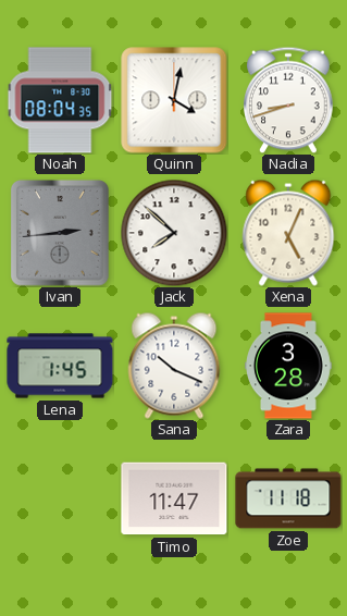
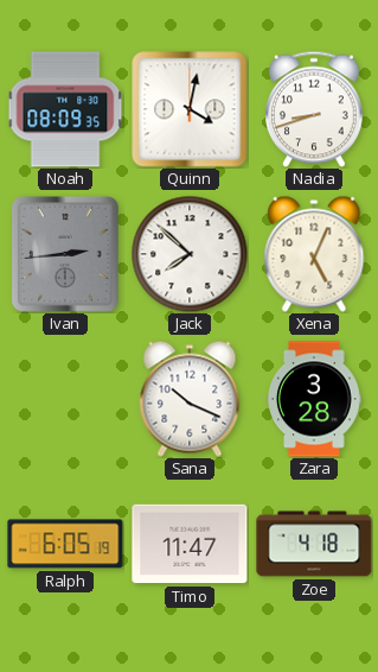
Noah: 08:04 -> 08:09
Lena: 1:45 -> none
Ralph: none -> 6:05
Zoe: 11:18 -> 4:18
